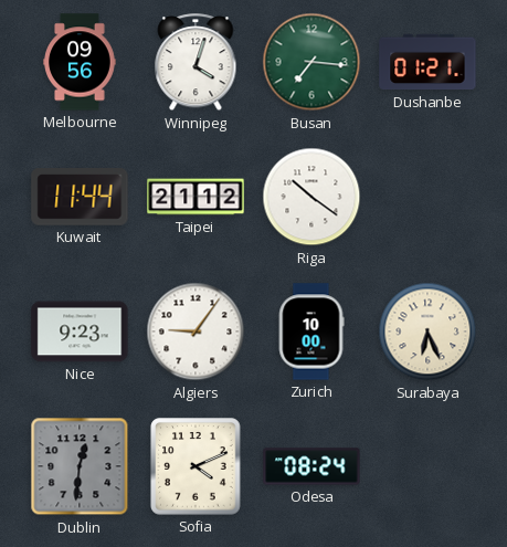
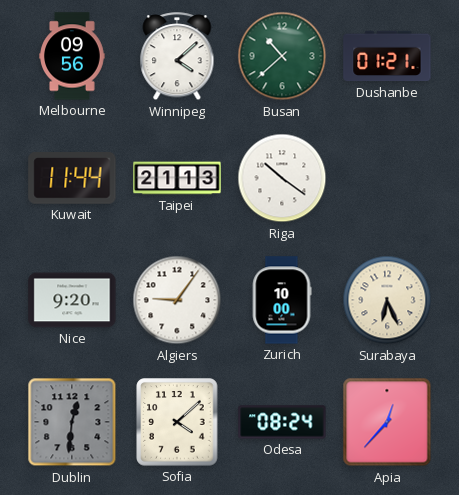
Winnipeg: 4:03 -> 4:08
Busan: 7:16 -> 10:38
Taipei: 21:12 -> 21:13
Nice: 9:23 -> 9:20
Sofia: 4:11 -> 4:08
Apia: none -> 12:37
